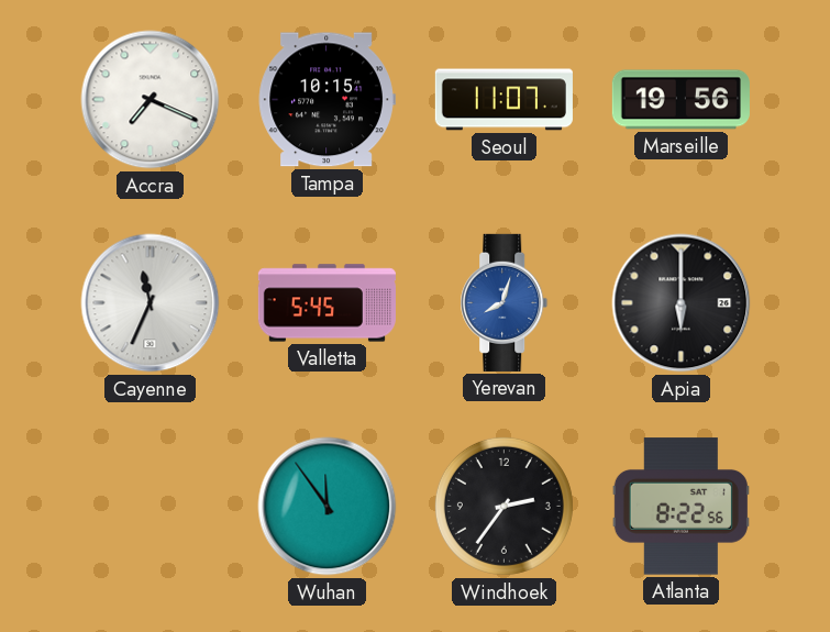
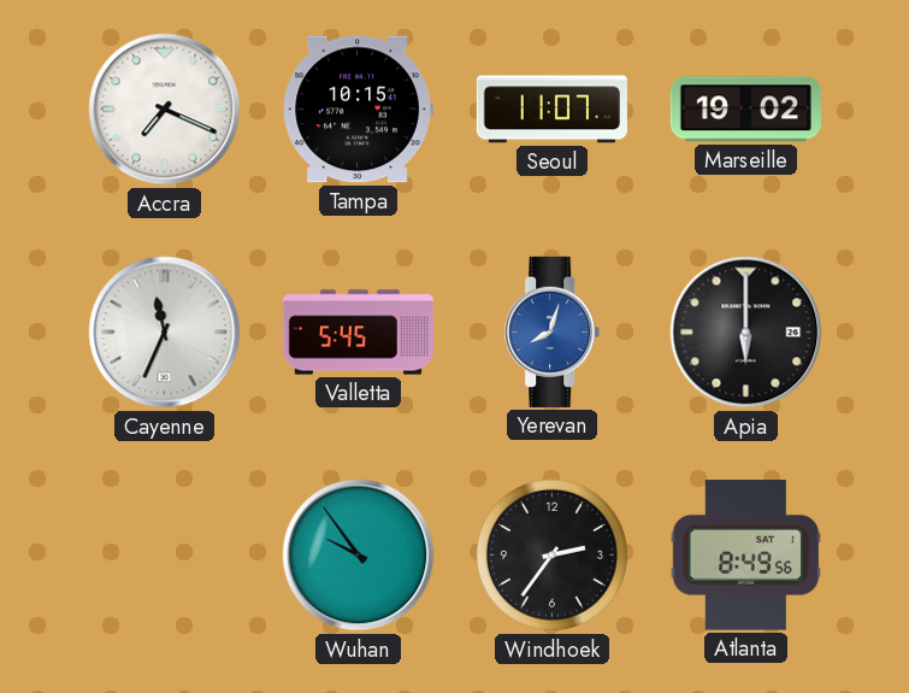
Marseille: 19:56 -> 19:02
Wuhan: 11:54 -> 9:54
Atlanta: 8:22 -> 8:49
